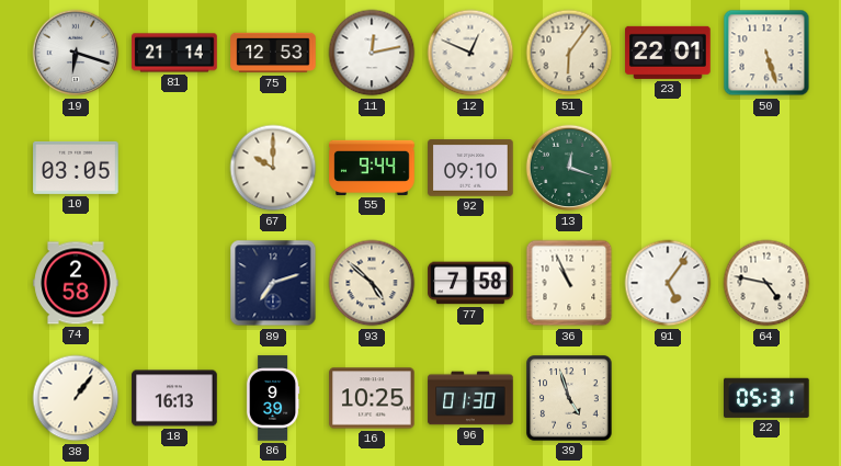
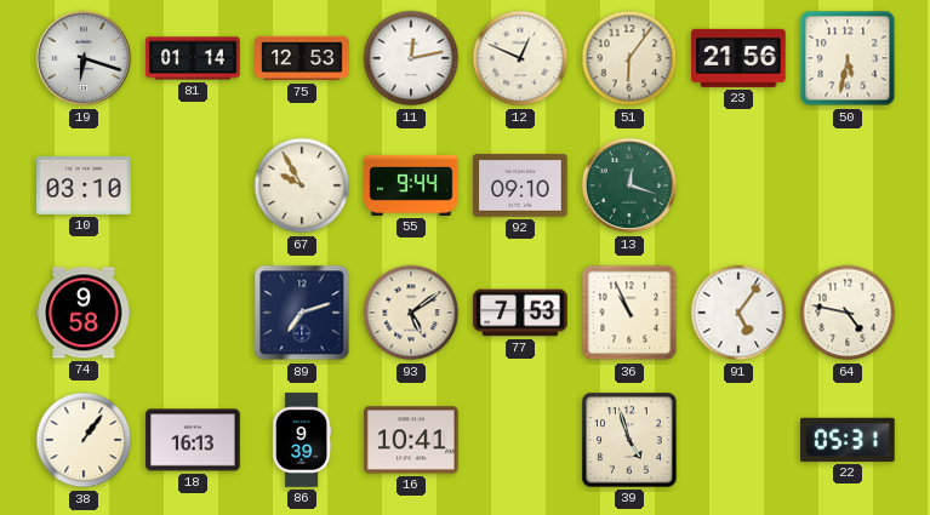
81: 21:14 -> 01:14
23: 22:01 -> 21:56
50: 5:27 -> 5:32
10: 03:05 -> 03:10
67: 10:00 -> 9:55
74: 2:58 -> 9:58
93: 4:52 -> 5:09
77: 7:58 -> 7:53
16: 10:25 -> 10:41
96: 01:30 -> none
